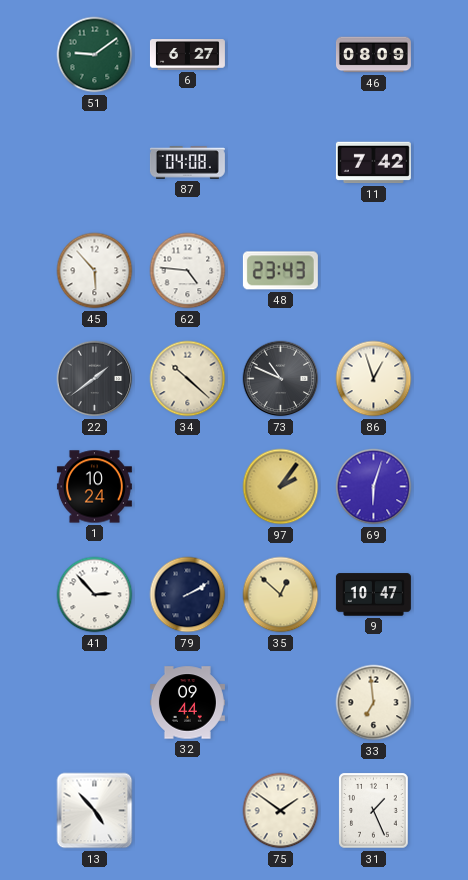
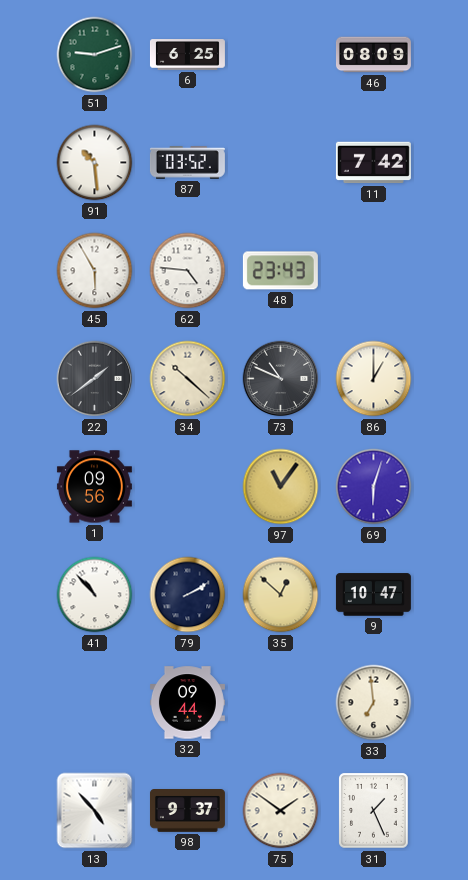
51: 9:09 -> 9:12
6: 6:27 -> 6:25
91: none -> 10:29
87: 04:08 -> 03:52
45: 5:53 -> 5:55
86: 12:57 -> 1:00
1: 10:24 -> 09:56
97: 2:06 -> 11:06
41: 2:53 -> 10:53
98: none -> 9:37
